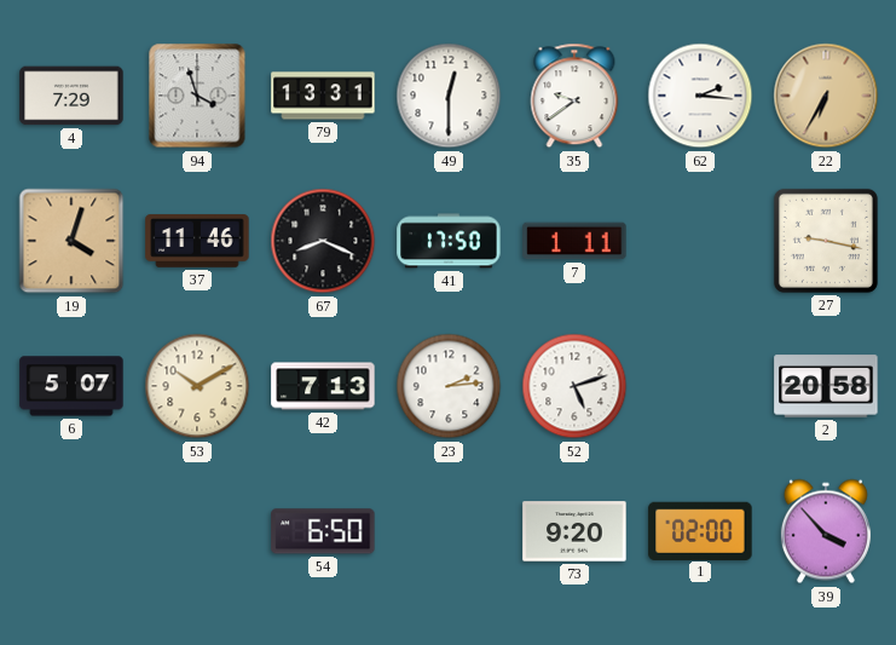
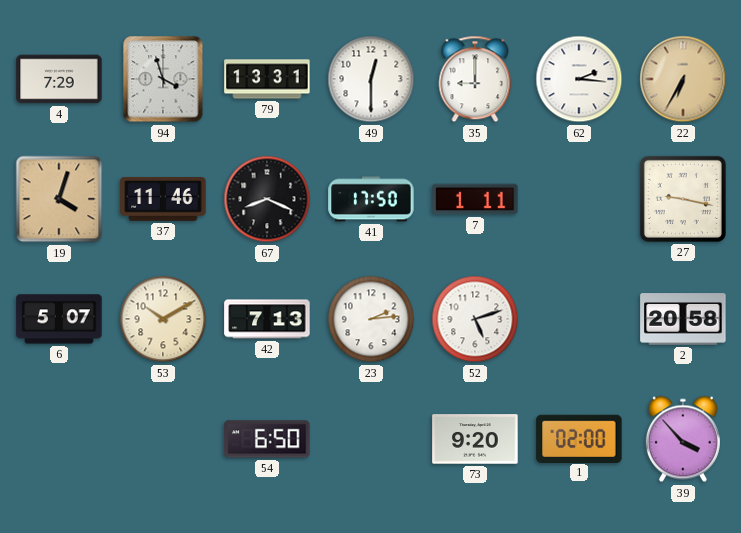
35: 9:39 -> 9:00
